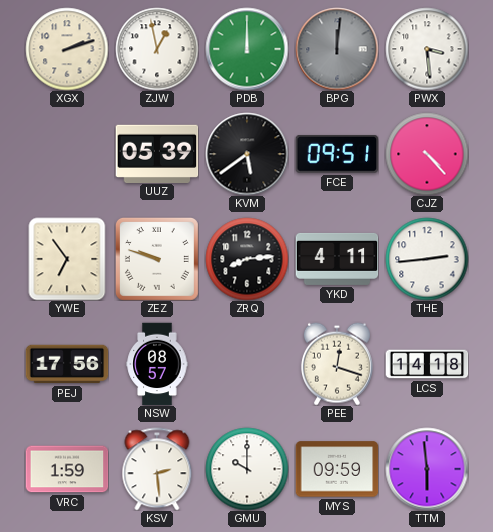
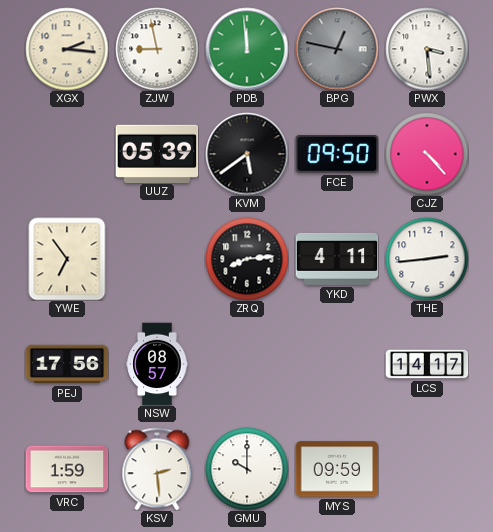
XGX: 2:12 -> 2:16
ZJW: 12:58 -> 8:58
PDB: 12:00 -> 11:59
BPG: 12:01 -> 12:47
FCE: 09:51 -> 09:50
ZEZ: 9:48 -> none
PEE: 12:18 -> none
LCS: 14:18 -> 14:17
TTM: 5:59 -> none
